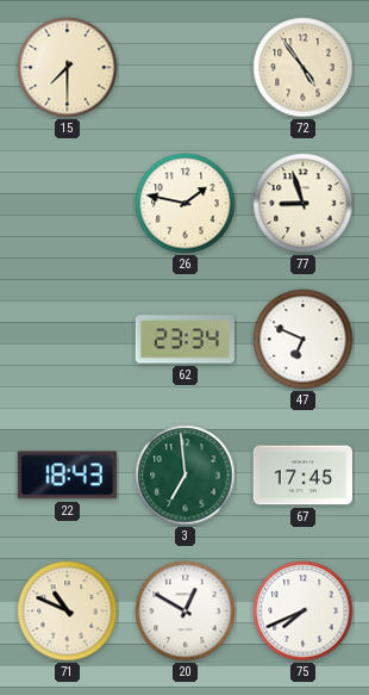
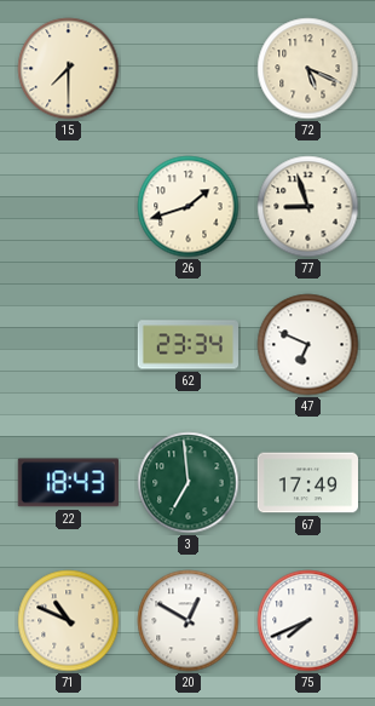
72: 4:54 -> 5:19
26: 1:47 -> 1:42
67: 17:45 -> 17:49
